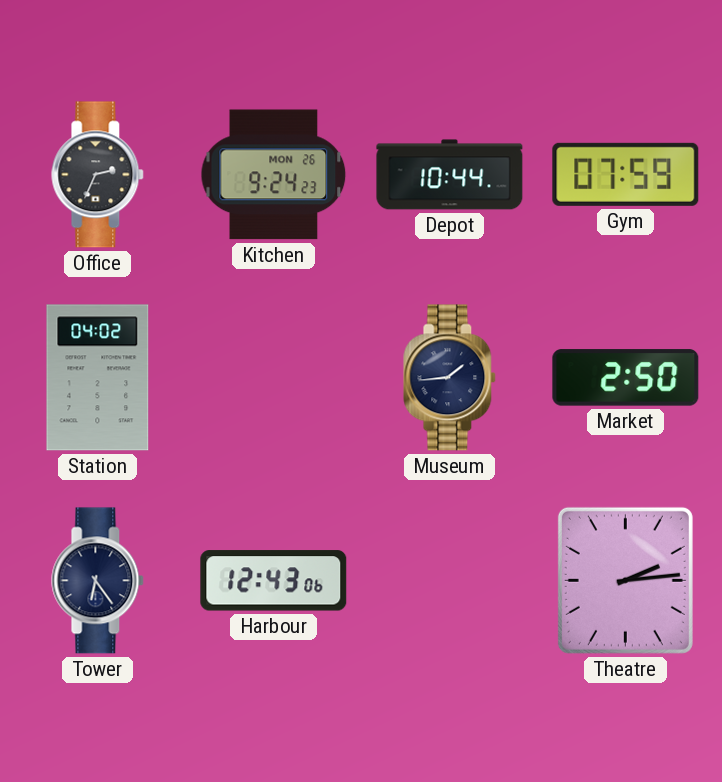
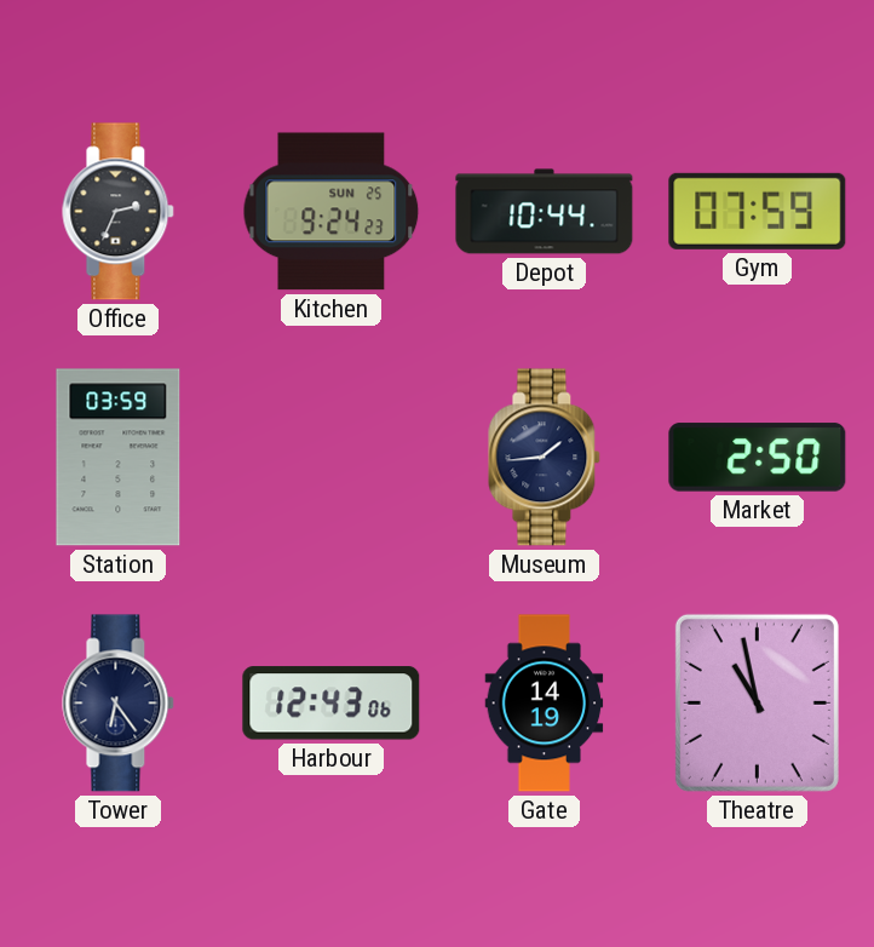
Kitchen date: MON 26 -> SUN 25
Station: 04:02 -> 03:59
Gate: none -> 14:19
Theatre: 2:14 -> 10:58
